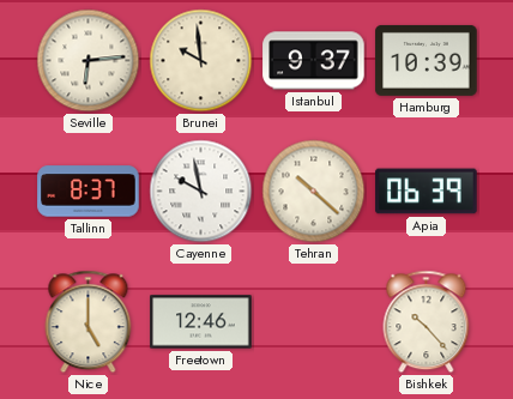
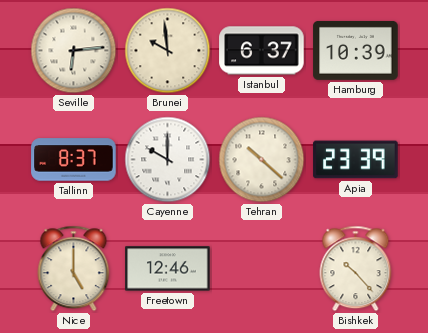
Istanbul: 9:37 -> 6:37
Cayenne: 9:58 -> 10:00
Apia: 06:39 -> 23:39
